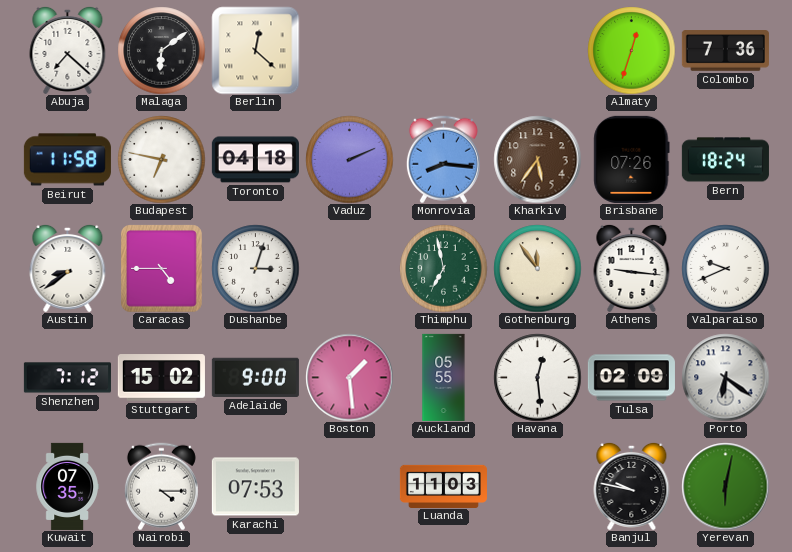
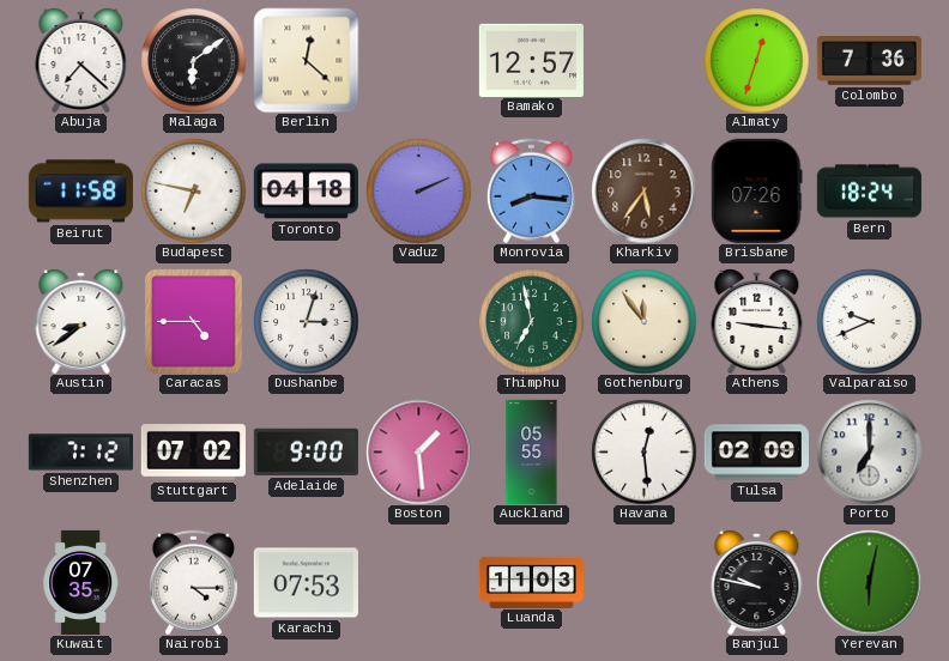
Bamako: none -> 12:57
Stuttgart: 15:02 -> 07:02
Porto: 6:21 -> 7:00
